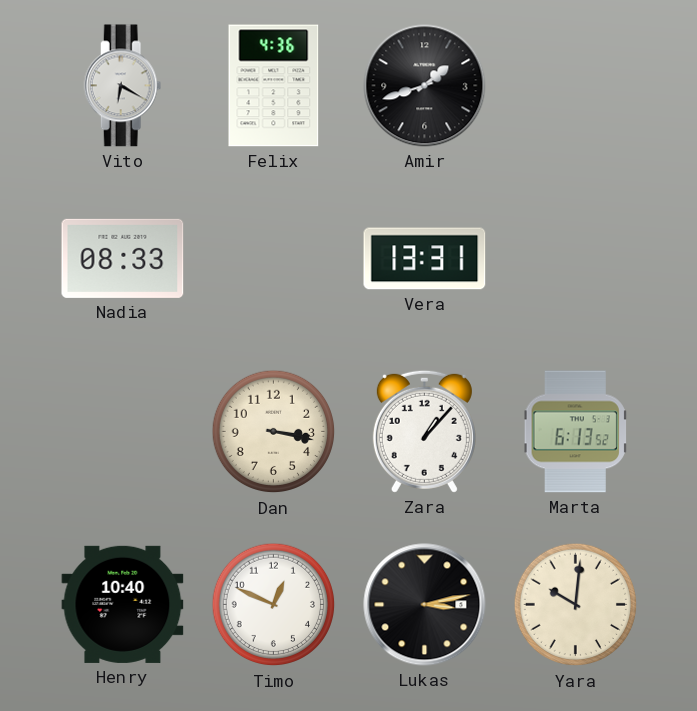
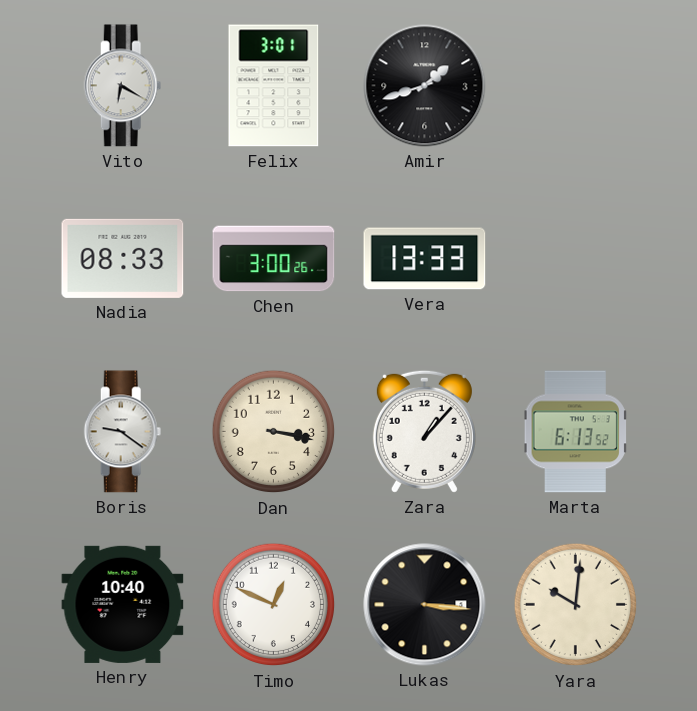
Felix: 4:36 -> 3:01
Chen: none -> 3:00
Vera: 13:31 -> 13:33
Boris: none -> 9:21
Lukas: 3:13 -> 3:16
